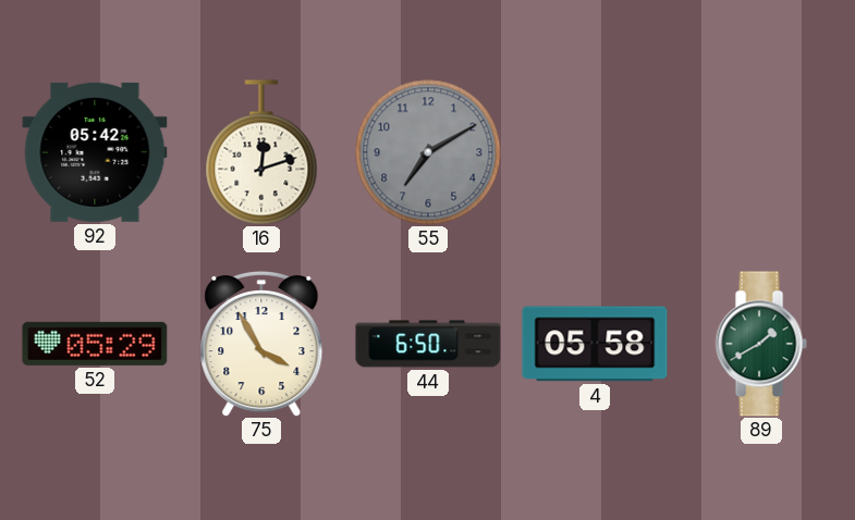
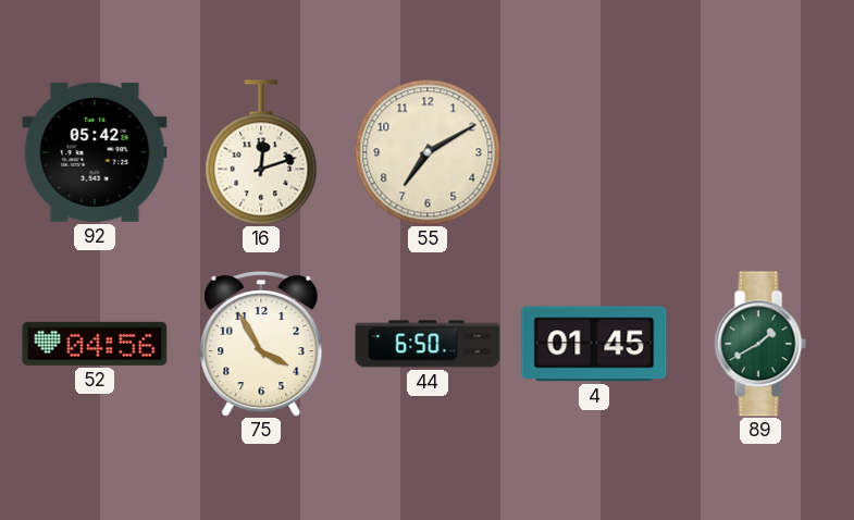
55 dial: grey -> cream
52: 05:29 -> 04:56
4: 05:58 -> 01:45
